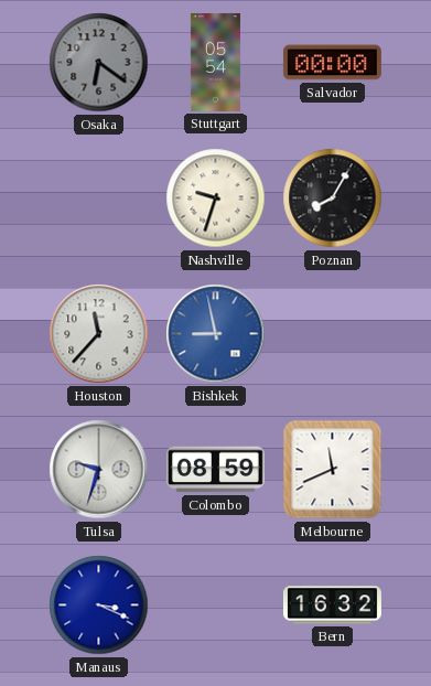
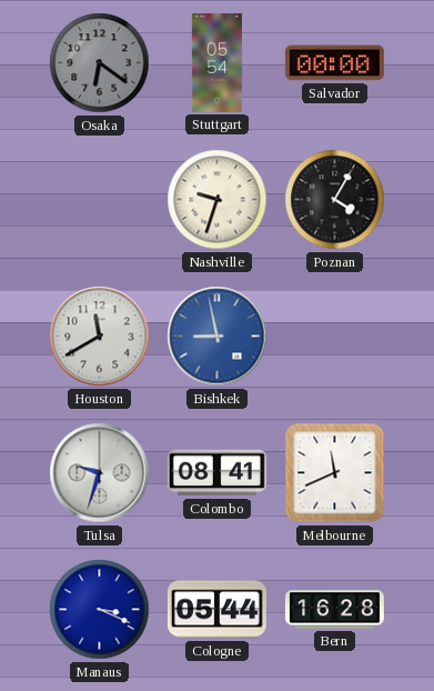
Poznan: 8:05 -> 4:05
Houston: 11:37 -> 11:40
Colombo: 08:59 -> 08:41
Cologne: none -> 05:44
Bern: 16:32 -> 16:28
